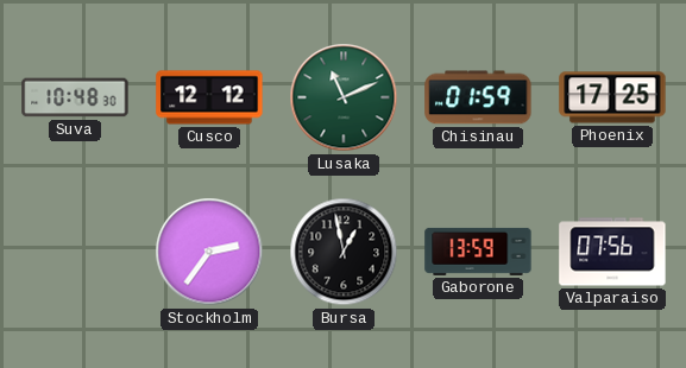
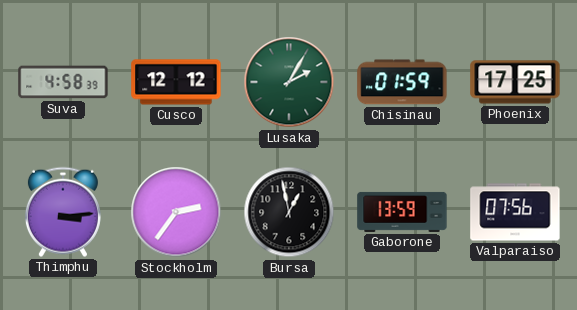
Suva: 10:48 -> 4:58
Lusaka: 11:11 -> 2:05
Thimphu: none -> 3:14
